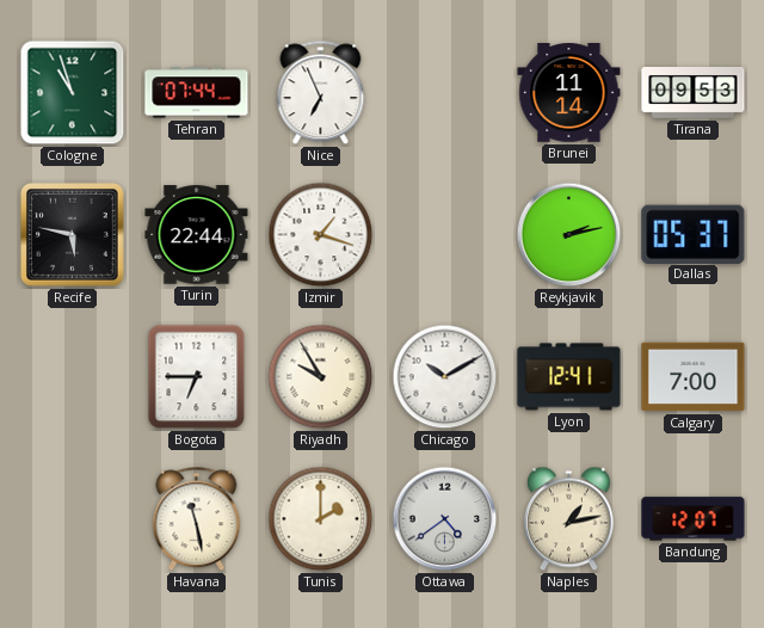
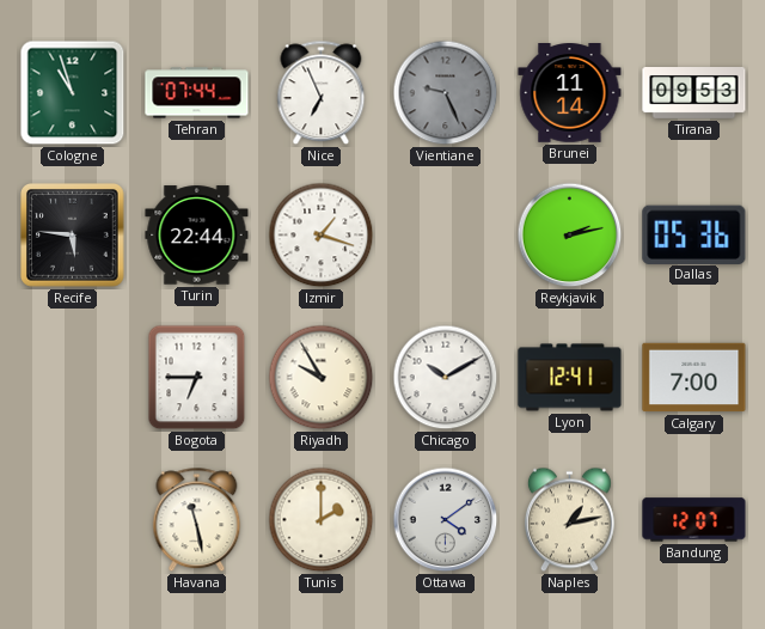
Vientiane: none -> 9:26
Recife: 5:47 -> 5:46
Dallas: 05:37 -> 05:36
Ottawa: 4:39 -> 4:09
